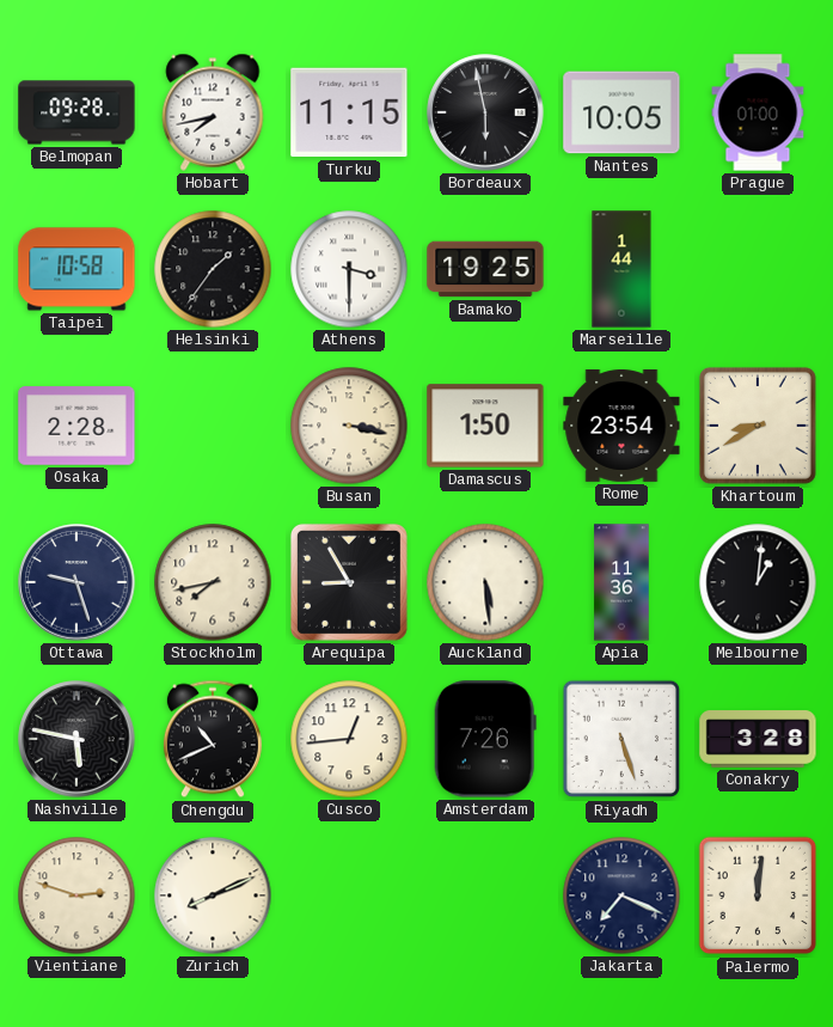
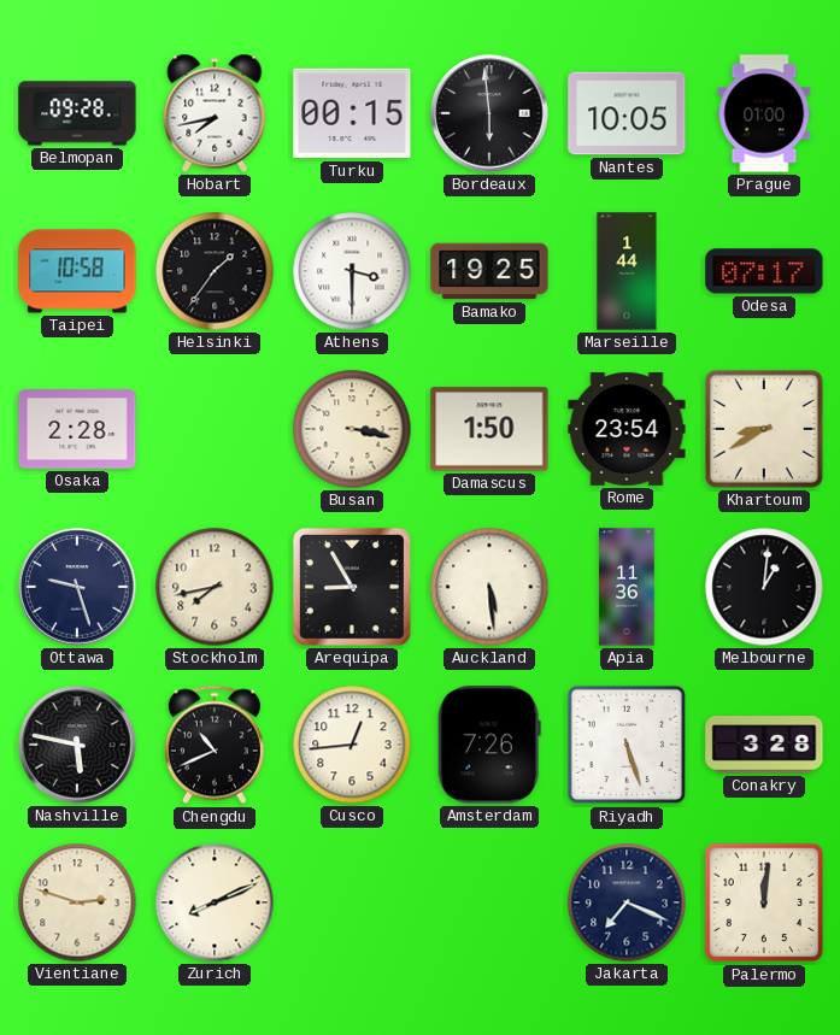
Turku: 11:15 -> 00:15
Bordeaux: 5:58 -> 5:59
Odesa: none -> 07:17
